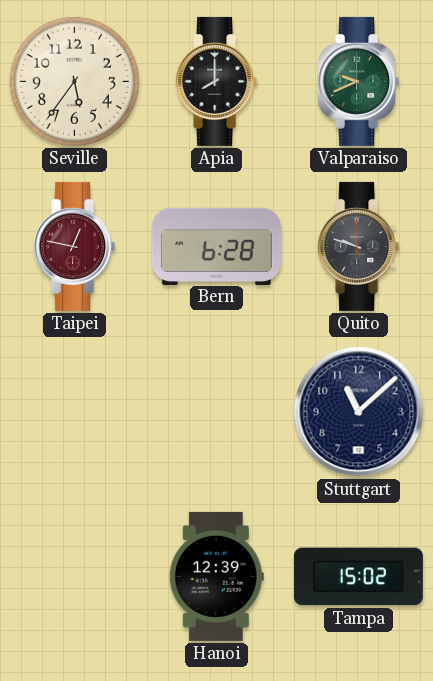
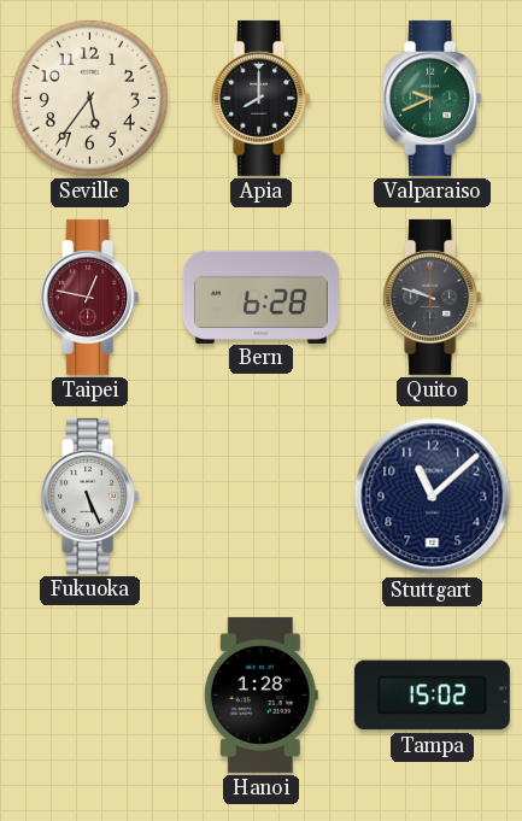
Fukuoka: none -> 5:26
Hanoi: 12:39 -> 1:28
